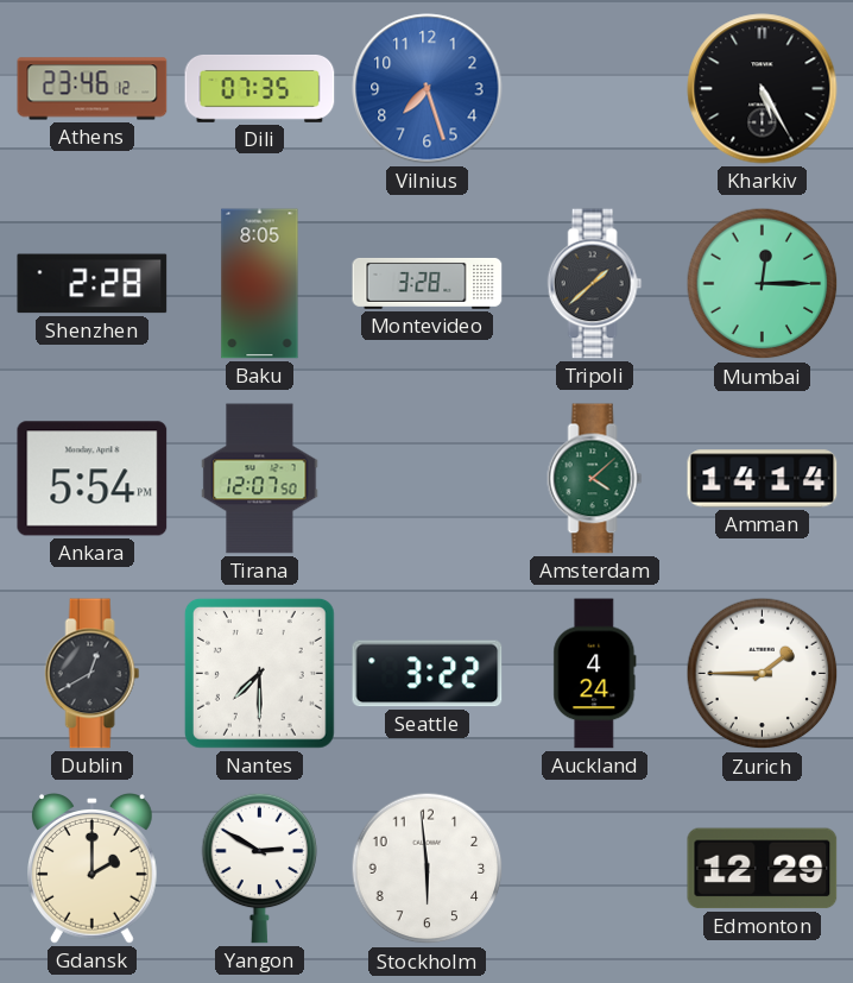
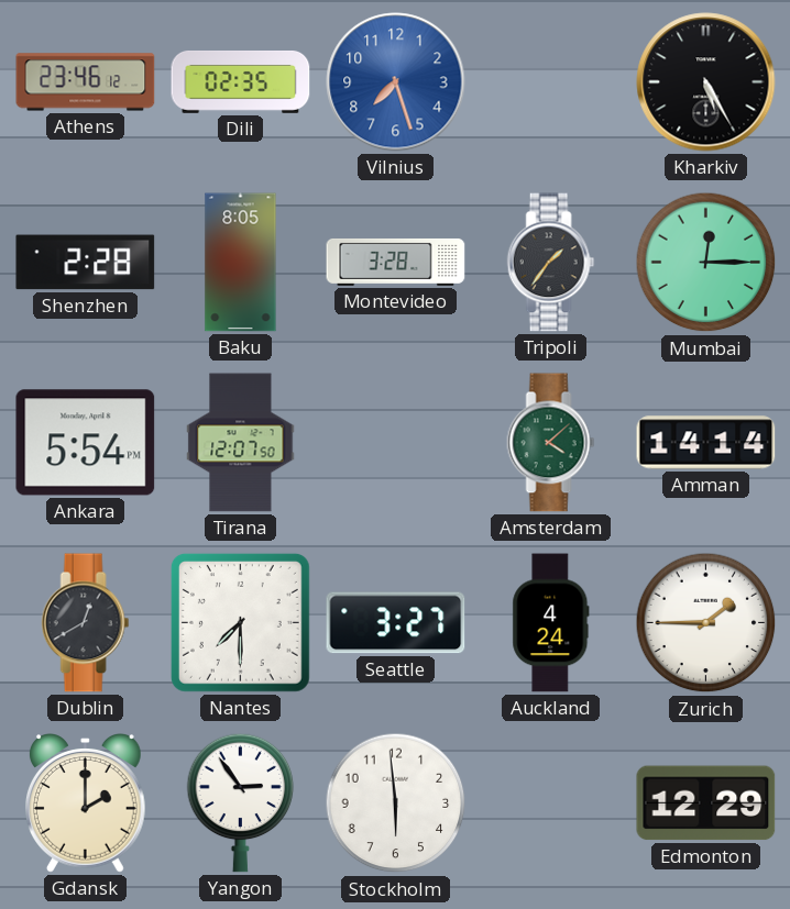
Dili: 07:35 -> 02:35
Tripoli: 1:38 -> 1:36
Seattle: 3:22 -> 3:27
Yangon: 2:50 -> 2:54
